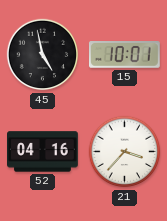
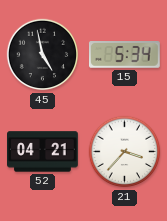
15: 10:01 -> 5:34
52: 04:16 -> 04:21
